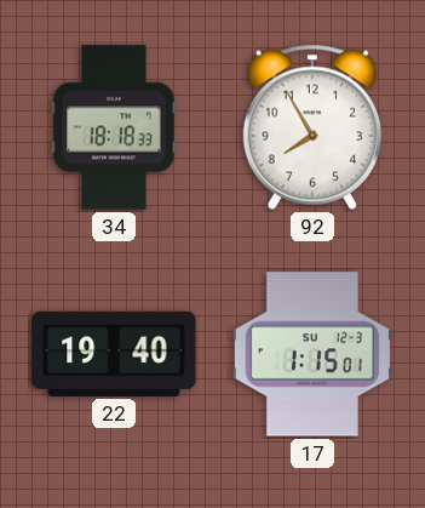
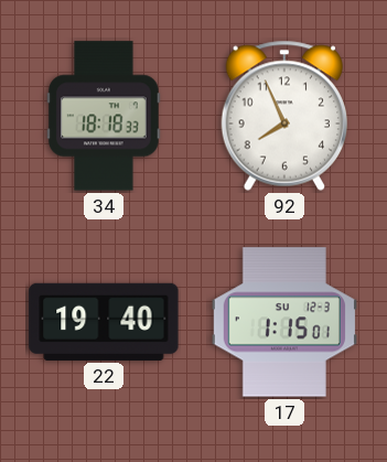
92: 7:55 -> 7:56
